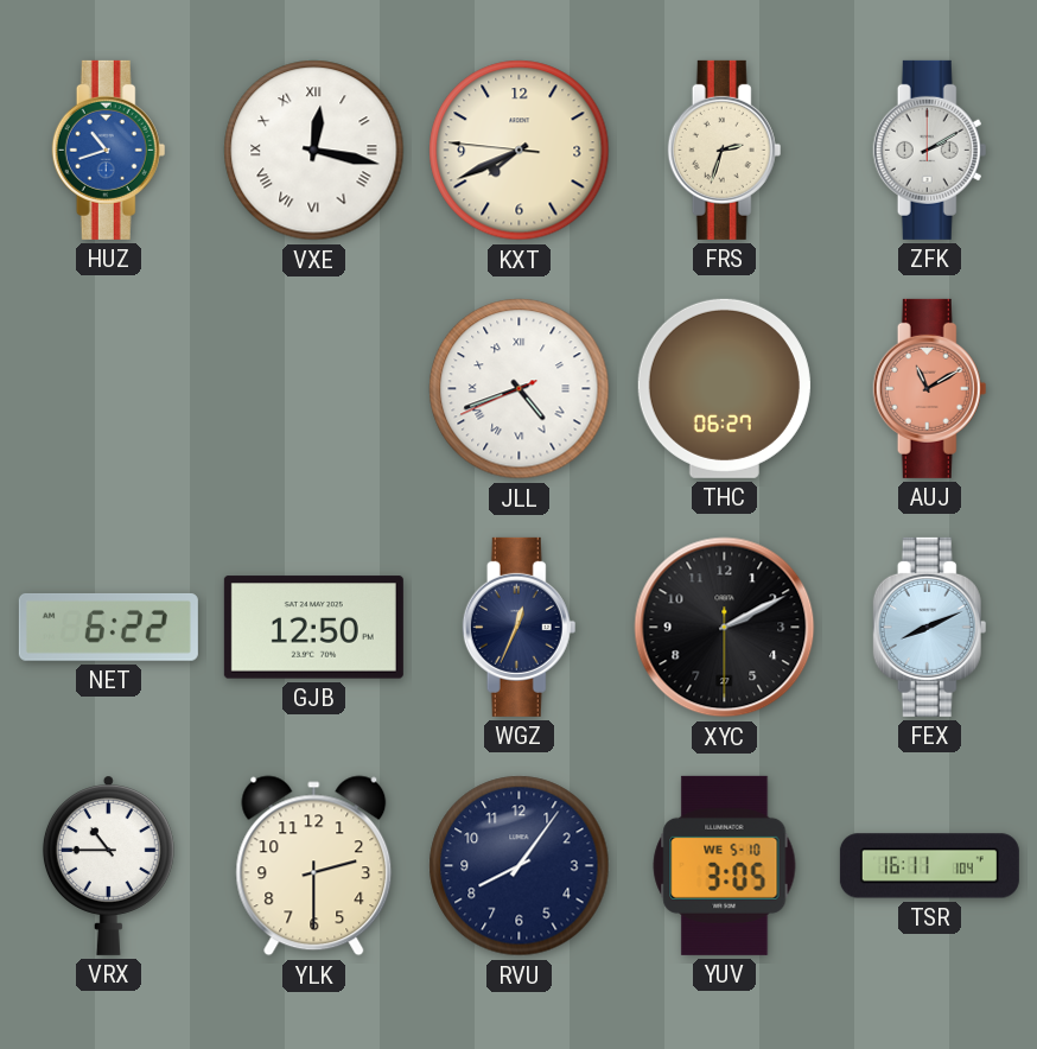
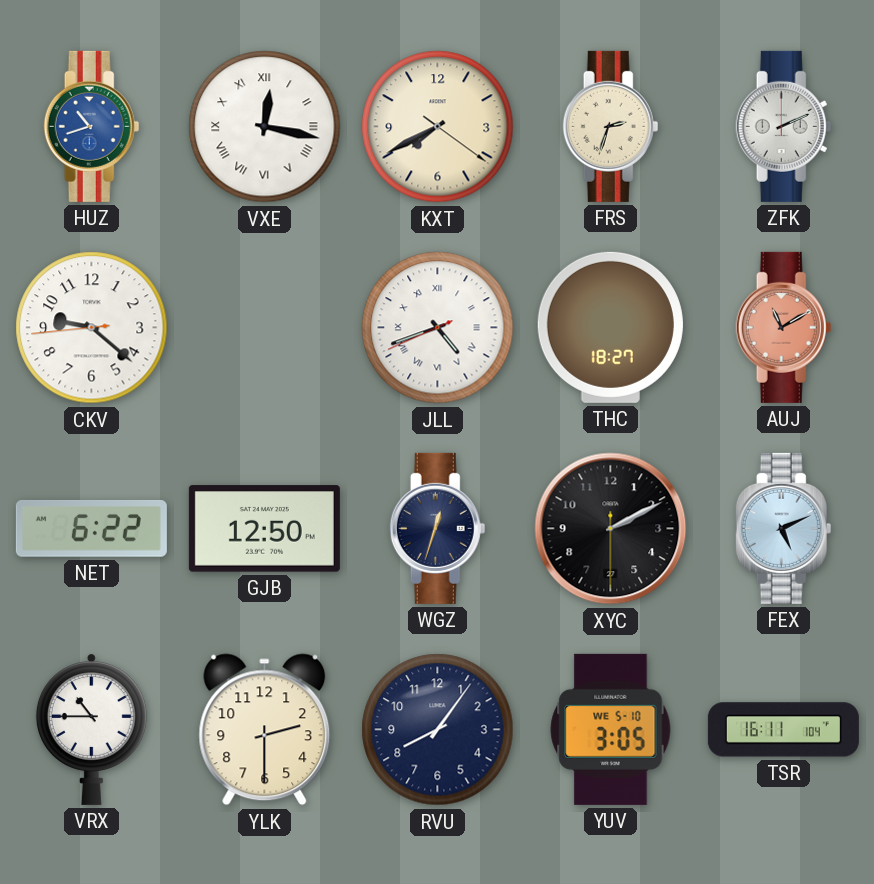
KXT: 7:40:46 -> 7:40:21
ZFK: 2:10 -> 2:11
CKV: none -> 9:21
THC: 06:27 -> 18:27
WGZ: 12:34 -> 12:33
FEX: 8:11 -> 5:11
